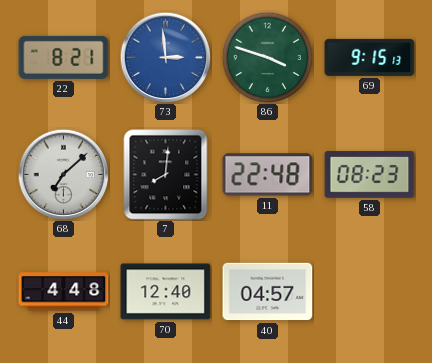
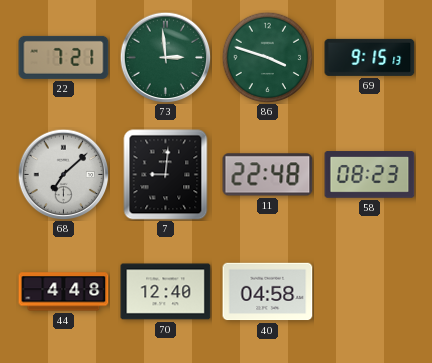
22: 8:21 -> 7:21
73 dial: blue -> green
7: 8:01 -> 9:01
40: 04:57 -> 04:58
